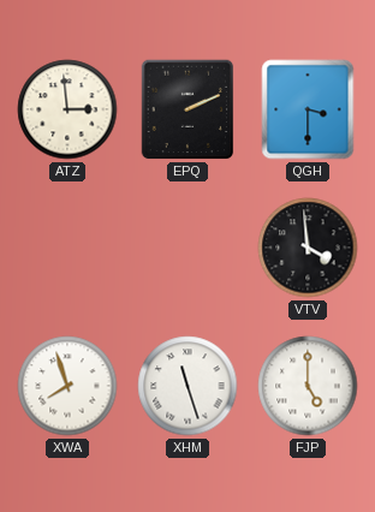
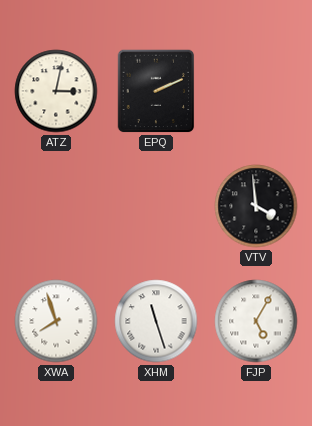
ATZ: 2:59 -> 3:02
QGH: 3:30 -> none
FJP: 5:00 -> 5:05
